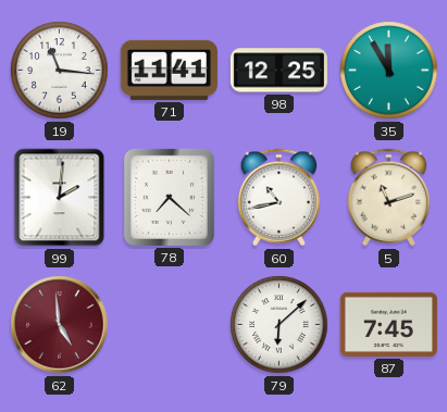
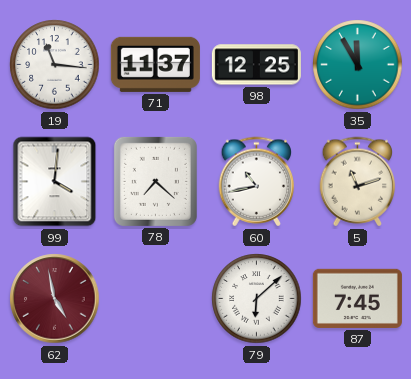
71: 11:41 -> 11:37
99: 2:01 -> 4:01
62: 4:59 -> 4:58
